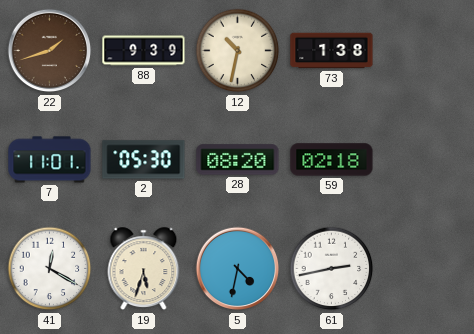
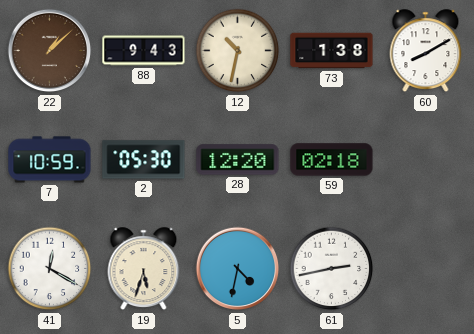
22: 1:42 -> 1:08
88: 9:39 -> 9:43
60: none -> 8:10
7: 11:01 -> 10:59
28: 08:20 -> 12:20
